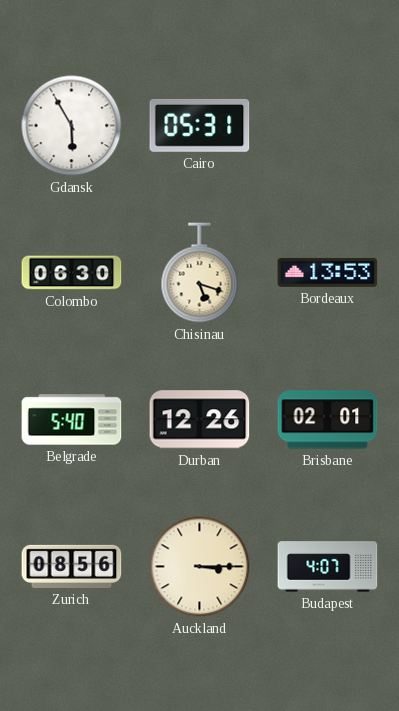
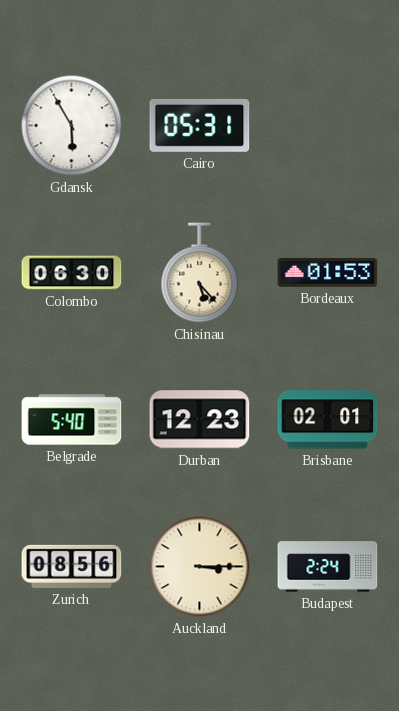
Chisinau: 5:18 -> 5:23
Bordeaux: 13:53 -> 01:53
Durban: 12:26 -> 12:23
Budapest: 4:07 -> 2:24
